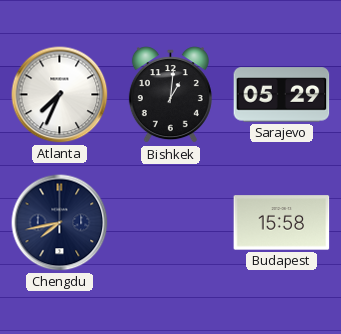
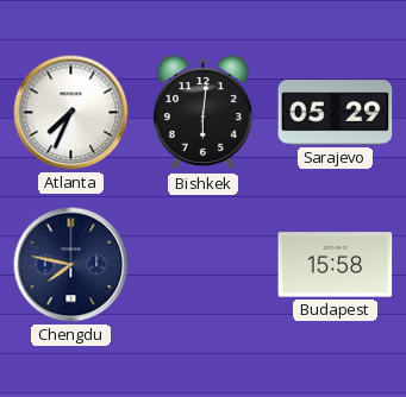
Bishkek: 1:01 -> 6:01
Chengdu: 7:43 -> 7:47
